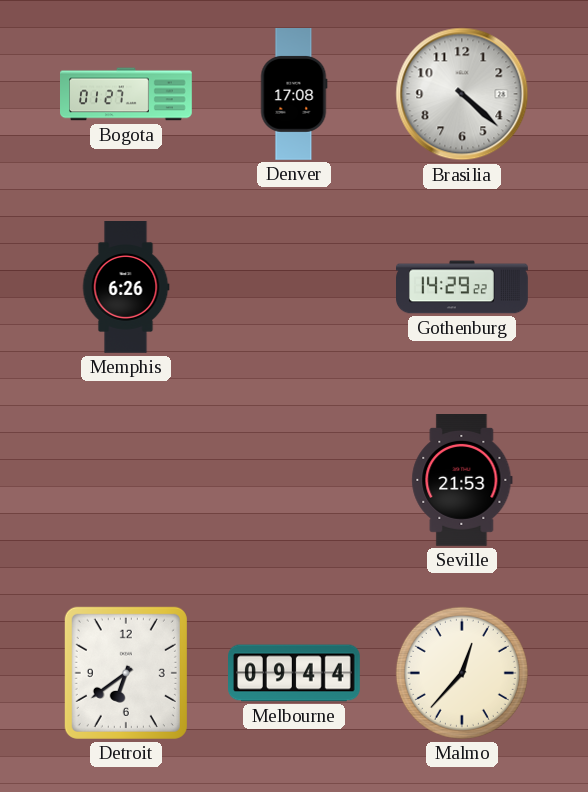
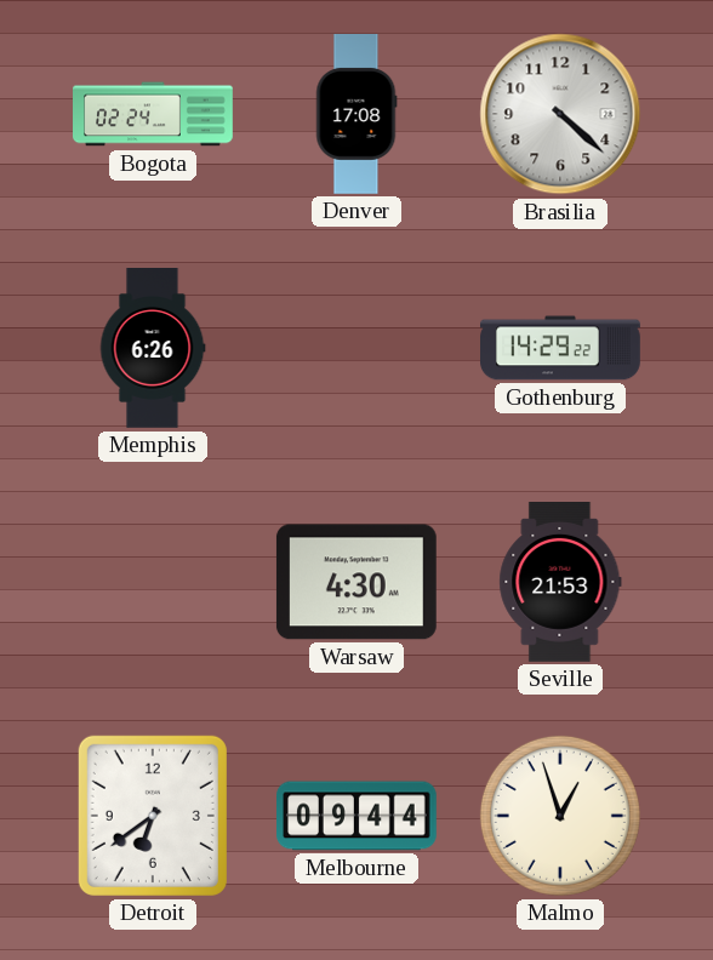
Bogota: 01:27 -> 02:24
Warsaw: none -> 4:30
Malmo: 12:37 -> 12:57
